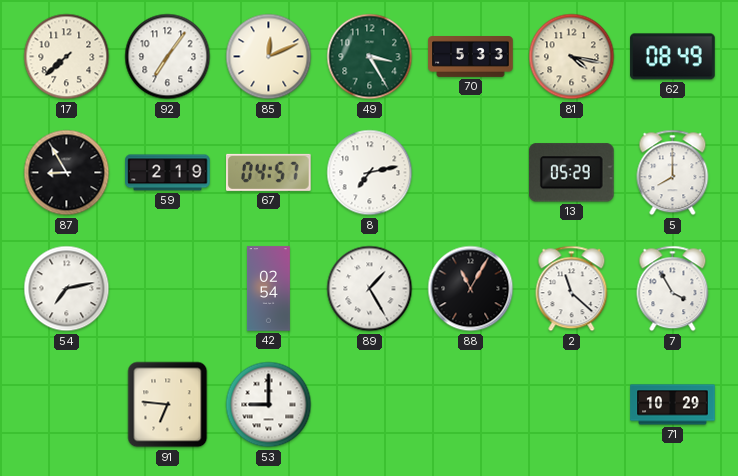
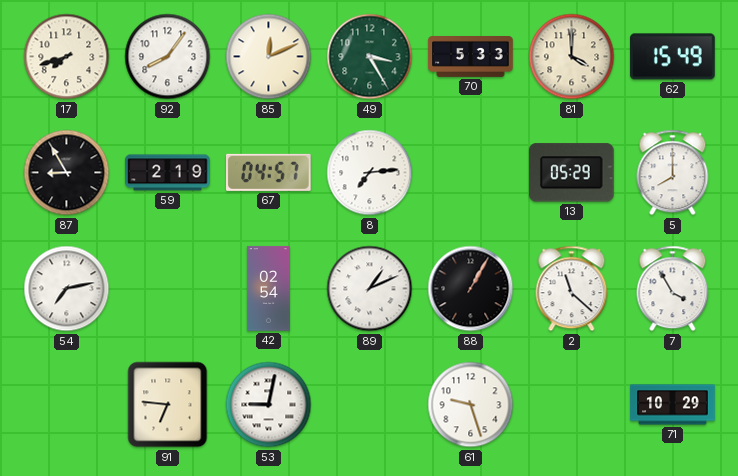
17: 7:38 -> 7:42
92: 7:06 -> 8:06
81: 4:17 -> 4:00
62: 08:49 -> 15:49
8: 7:13 -> 7:14
89: 1:25 -> 1:11
88: 11:05 -> 1:05
53: 9:00 -> 9:02
61: none -> 9:27
